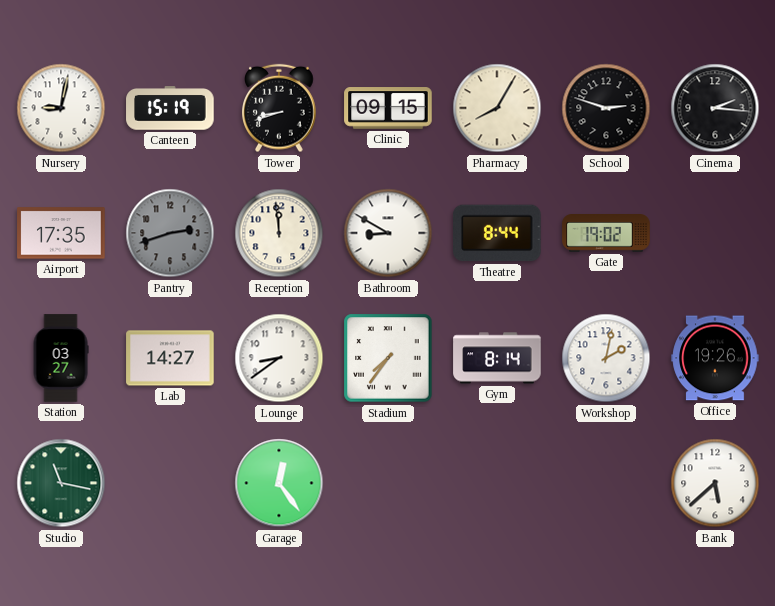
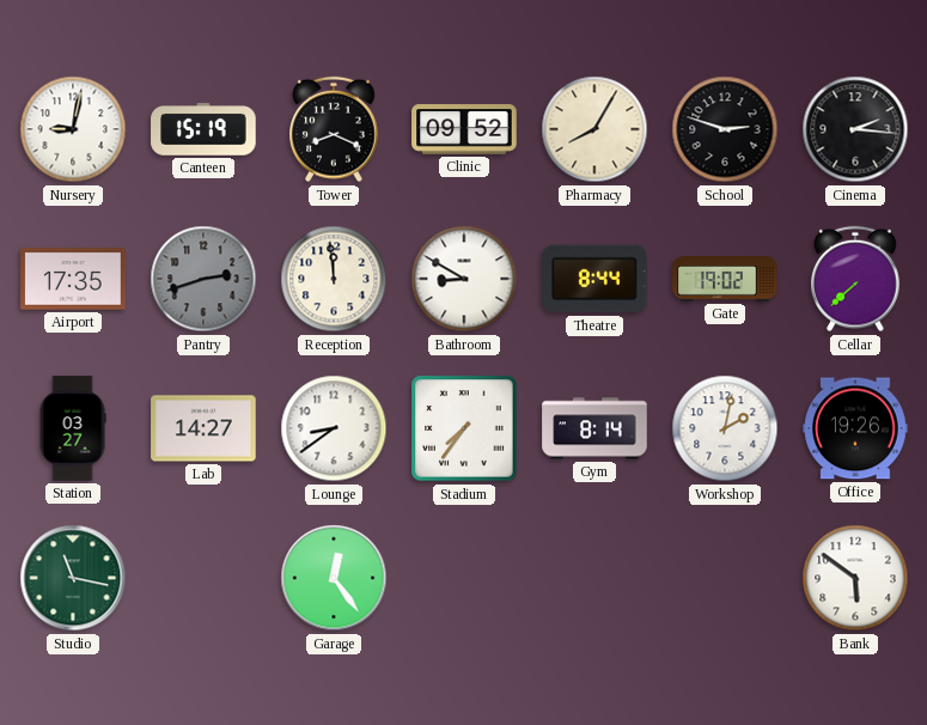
Tower: 8:42 -> 8:19
Clinic: 09:15 -> 09:52
Cellar: none -> 7:38
Bank: 5:38 -> 5:51
